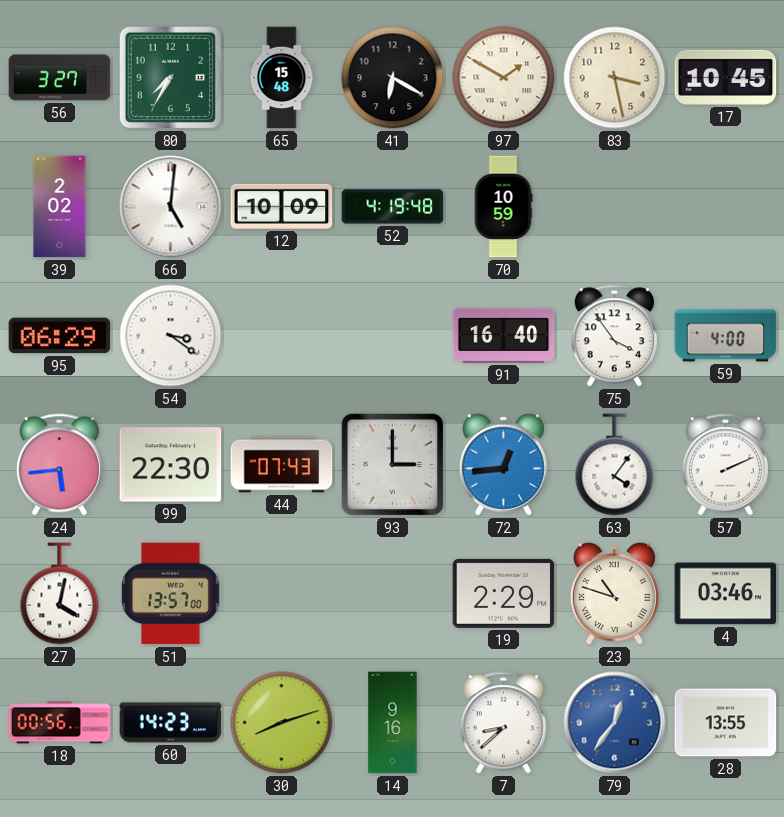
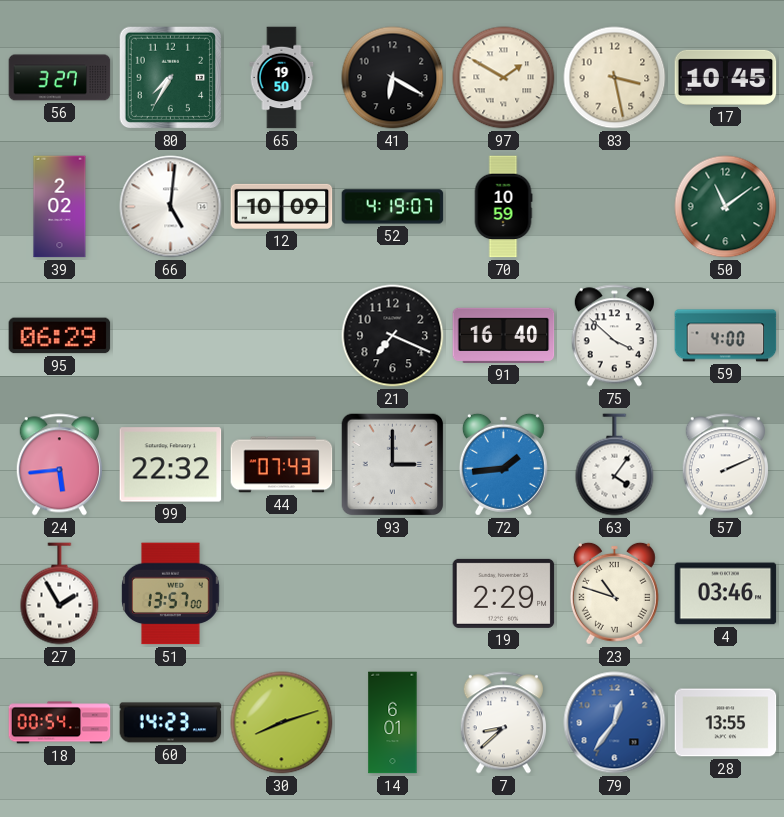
65: 15:48 -> 19:50
52: 4:19:48 -> 4:19:07
50: none -> 11:09
54: 3:21 -> none
21: none -> 7:19
75: 3:54 -> 3:52
99: 22:30 -> 22:32
72: 12:44 -> 1:44
27: 4:02 -> 1:55
18: 00:56 -> 00:54
14: 9:16 -> 6:01
